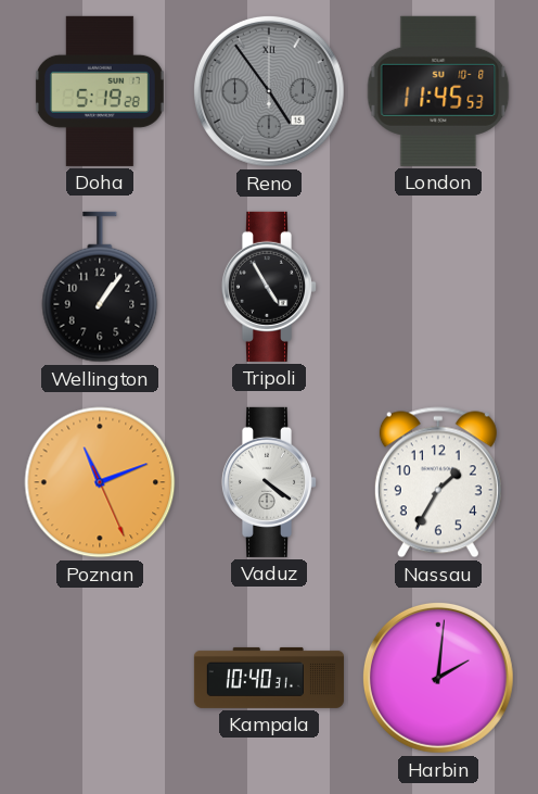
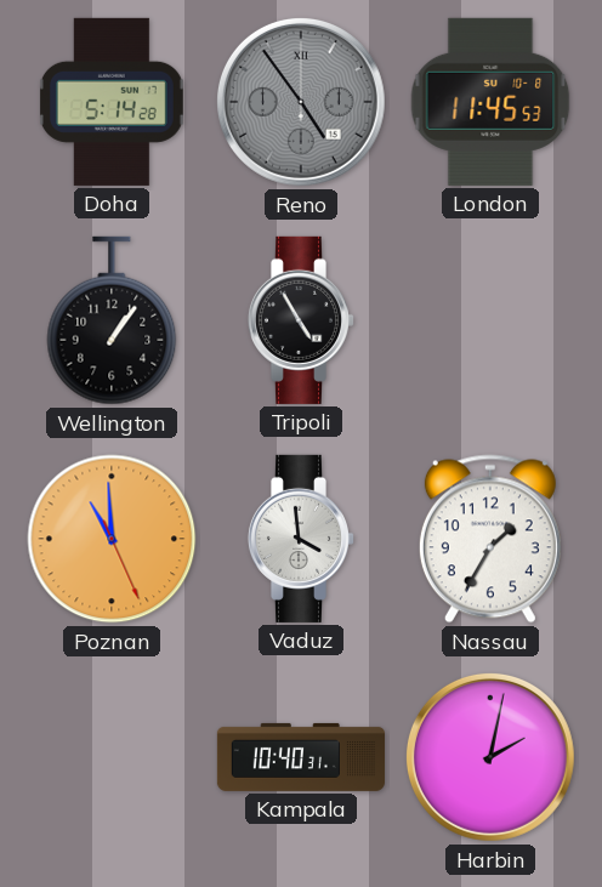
Doha: 5:19 -> 5:14
Poznan: 11:11 -> 10:59
Vaduz: 4:21 -> 3:59
Harbin: 2:01 -> 2:02
